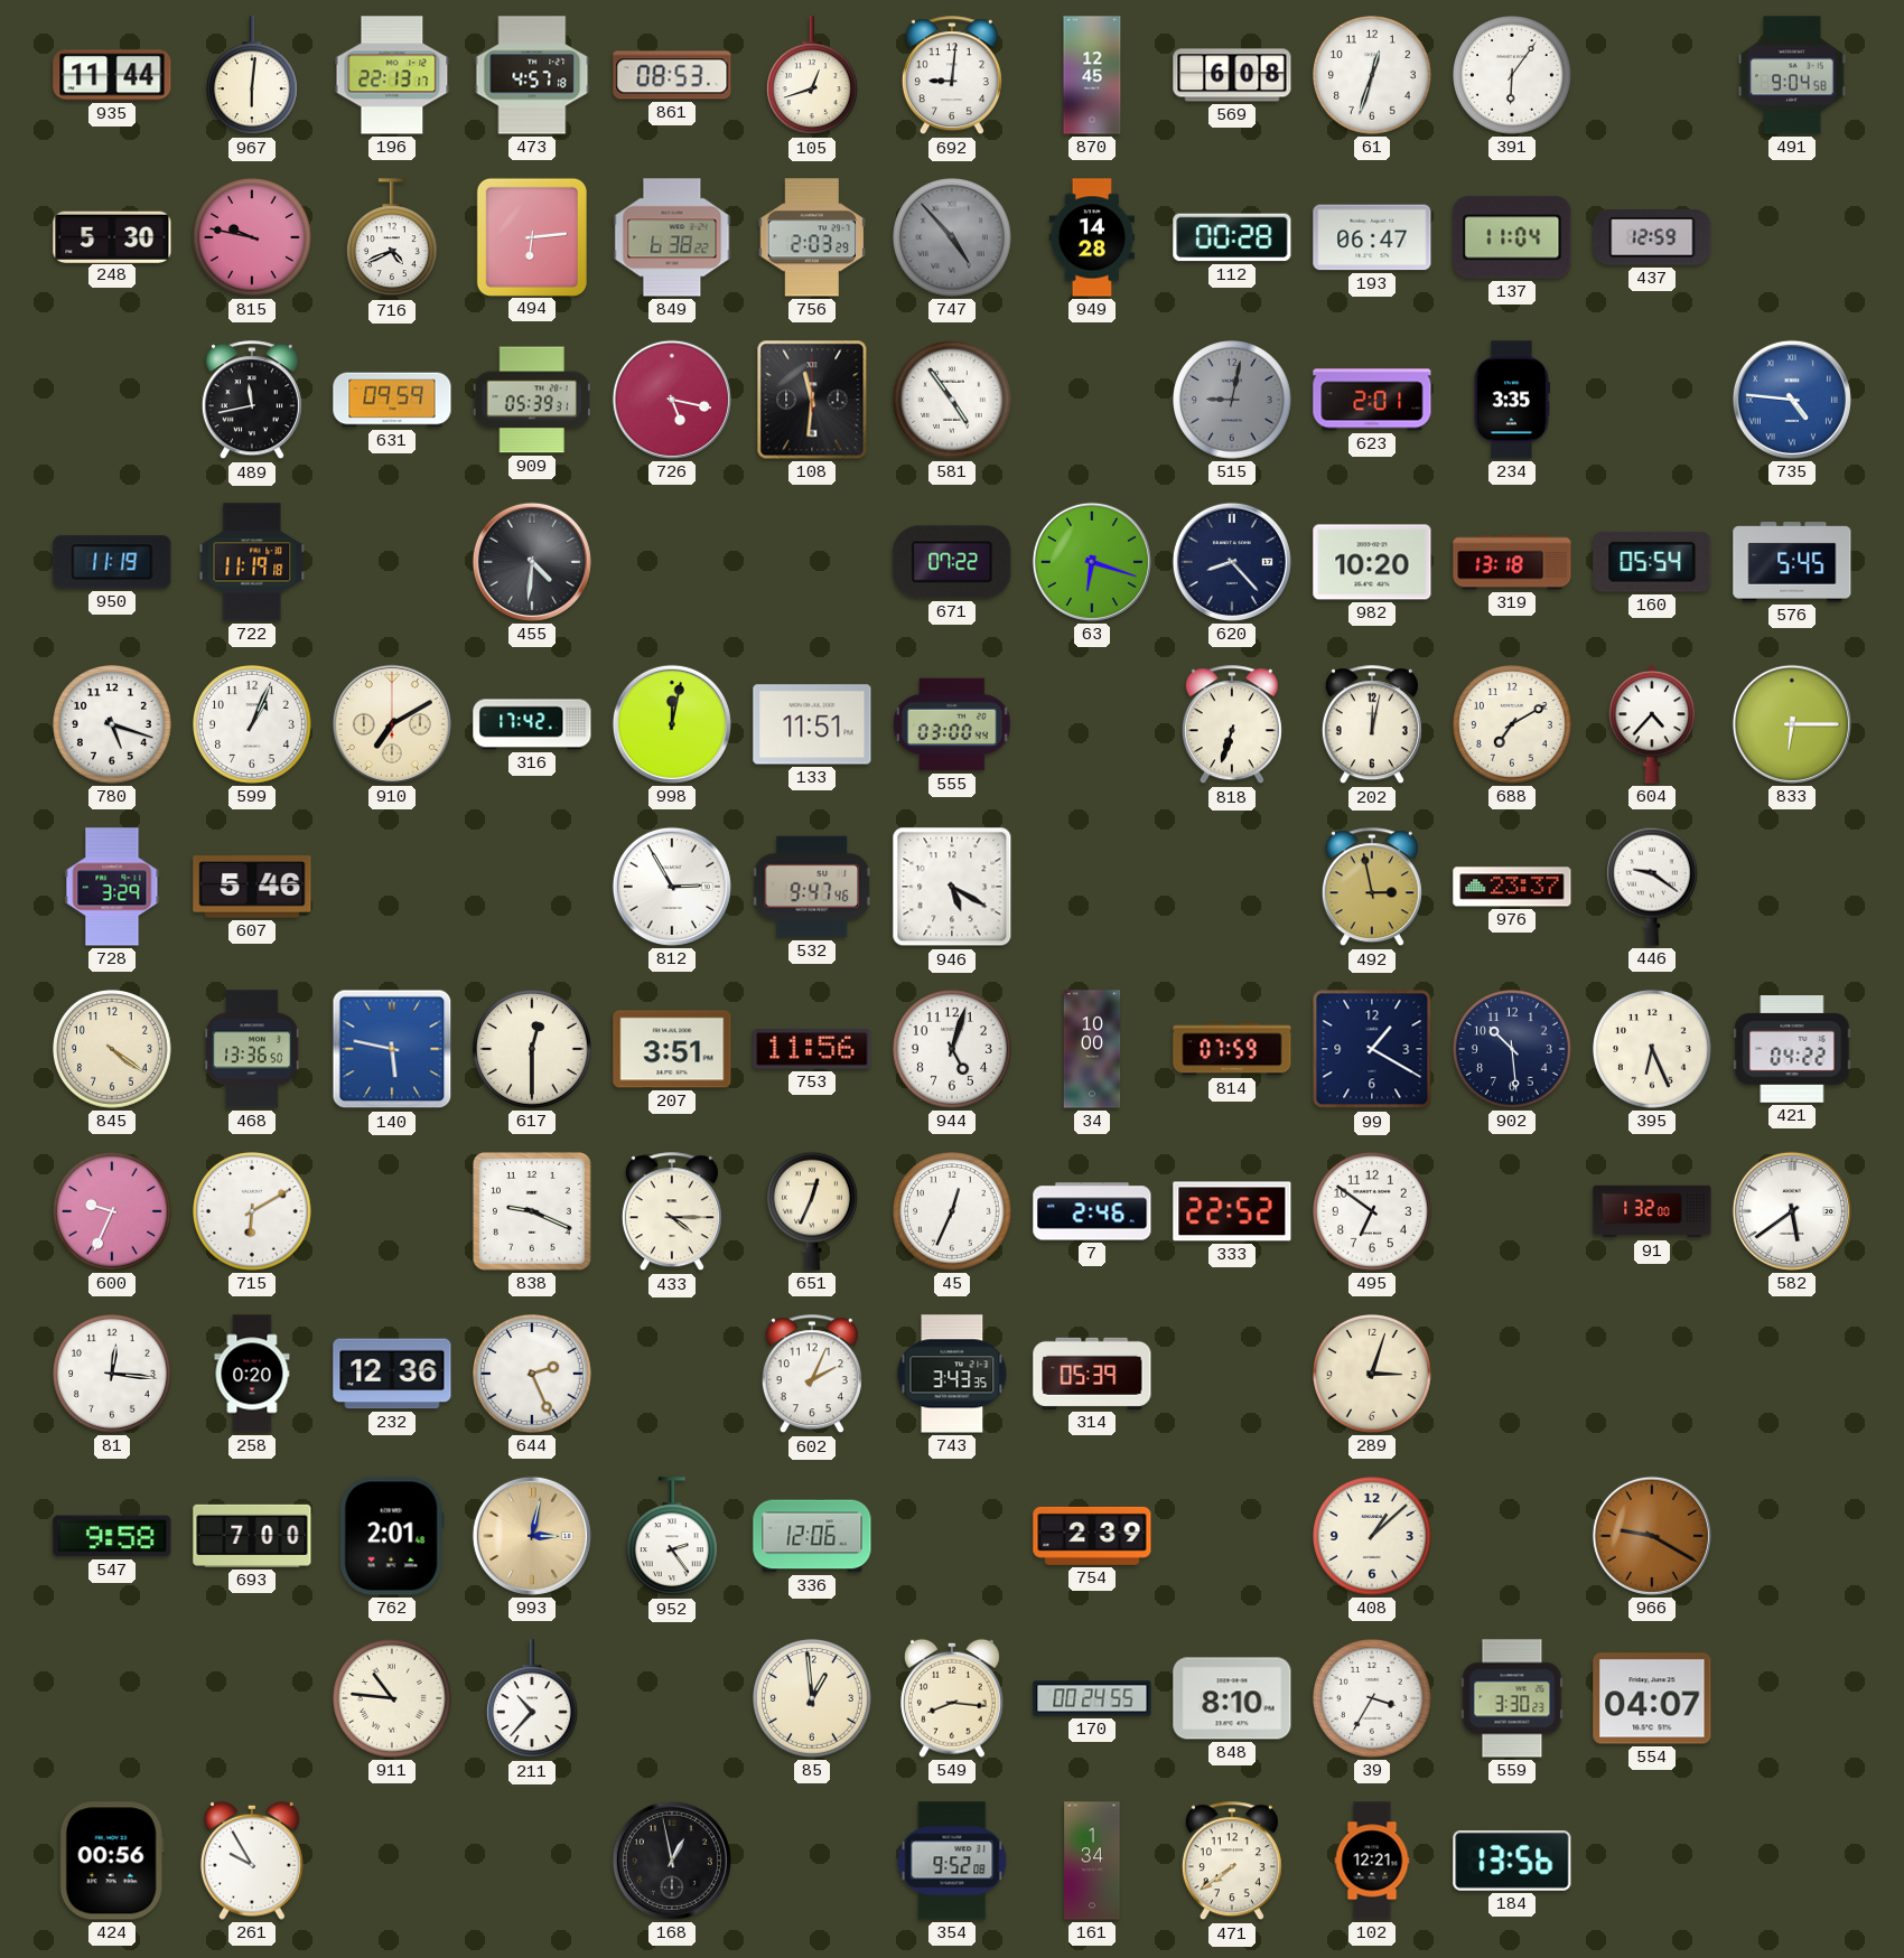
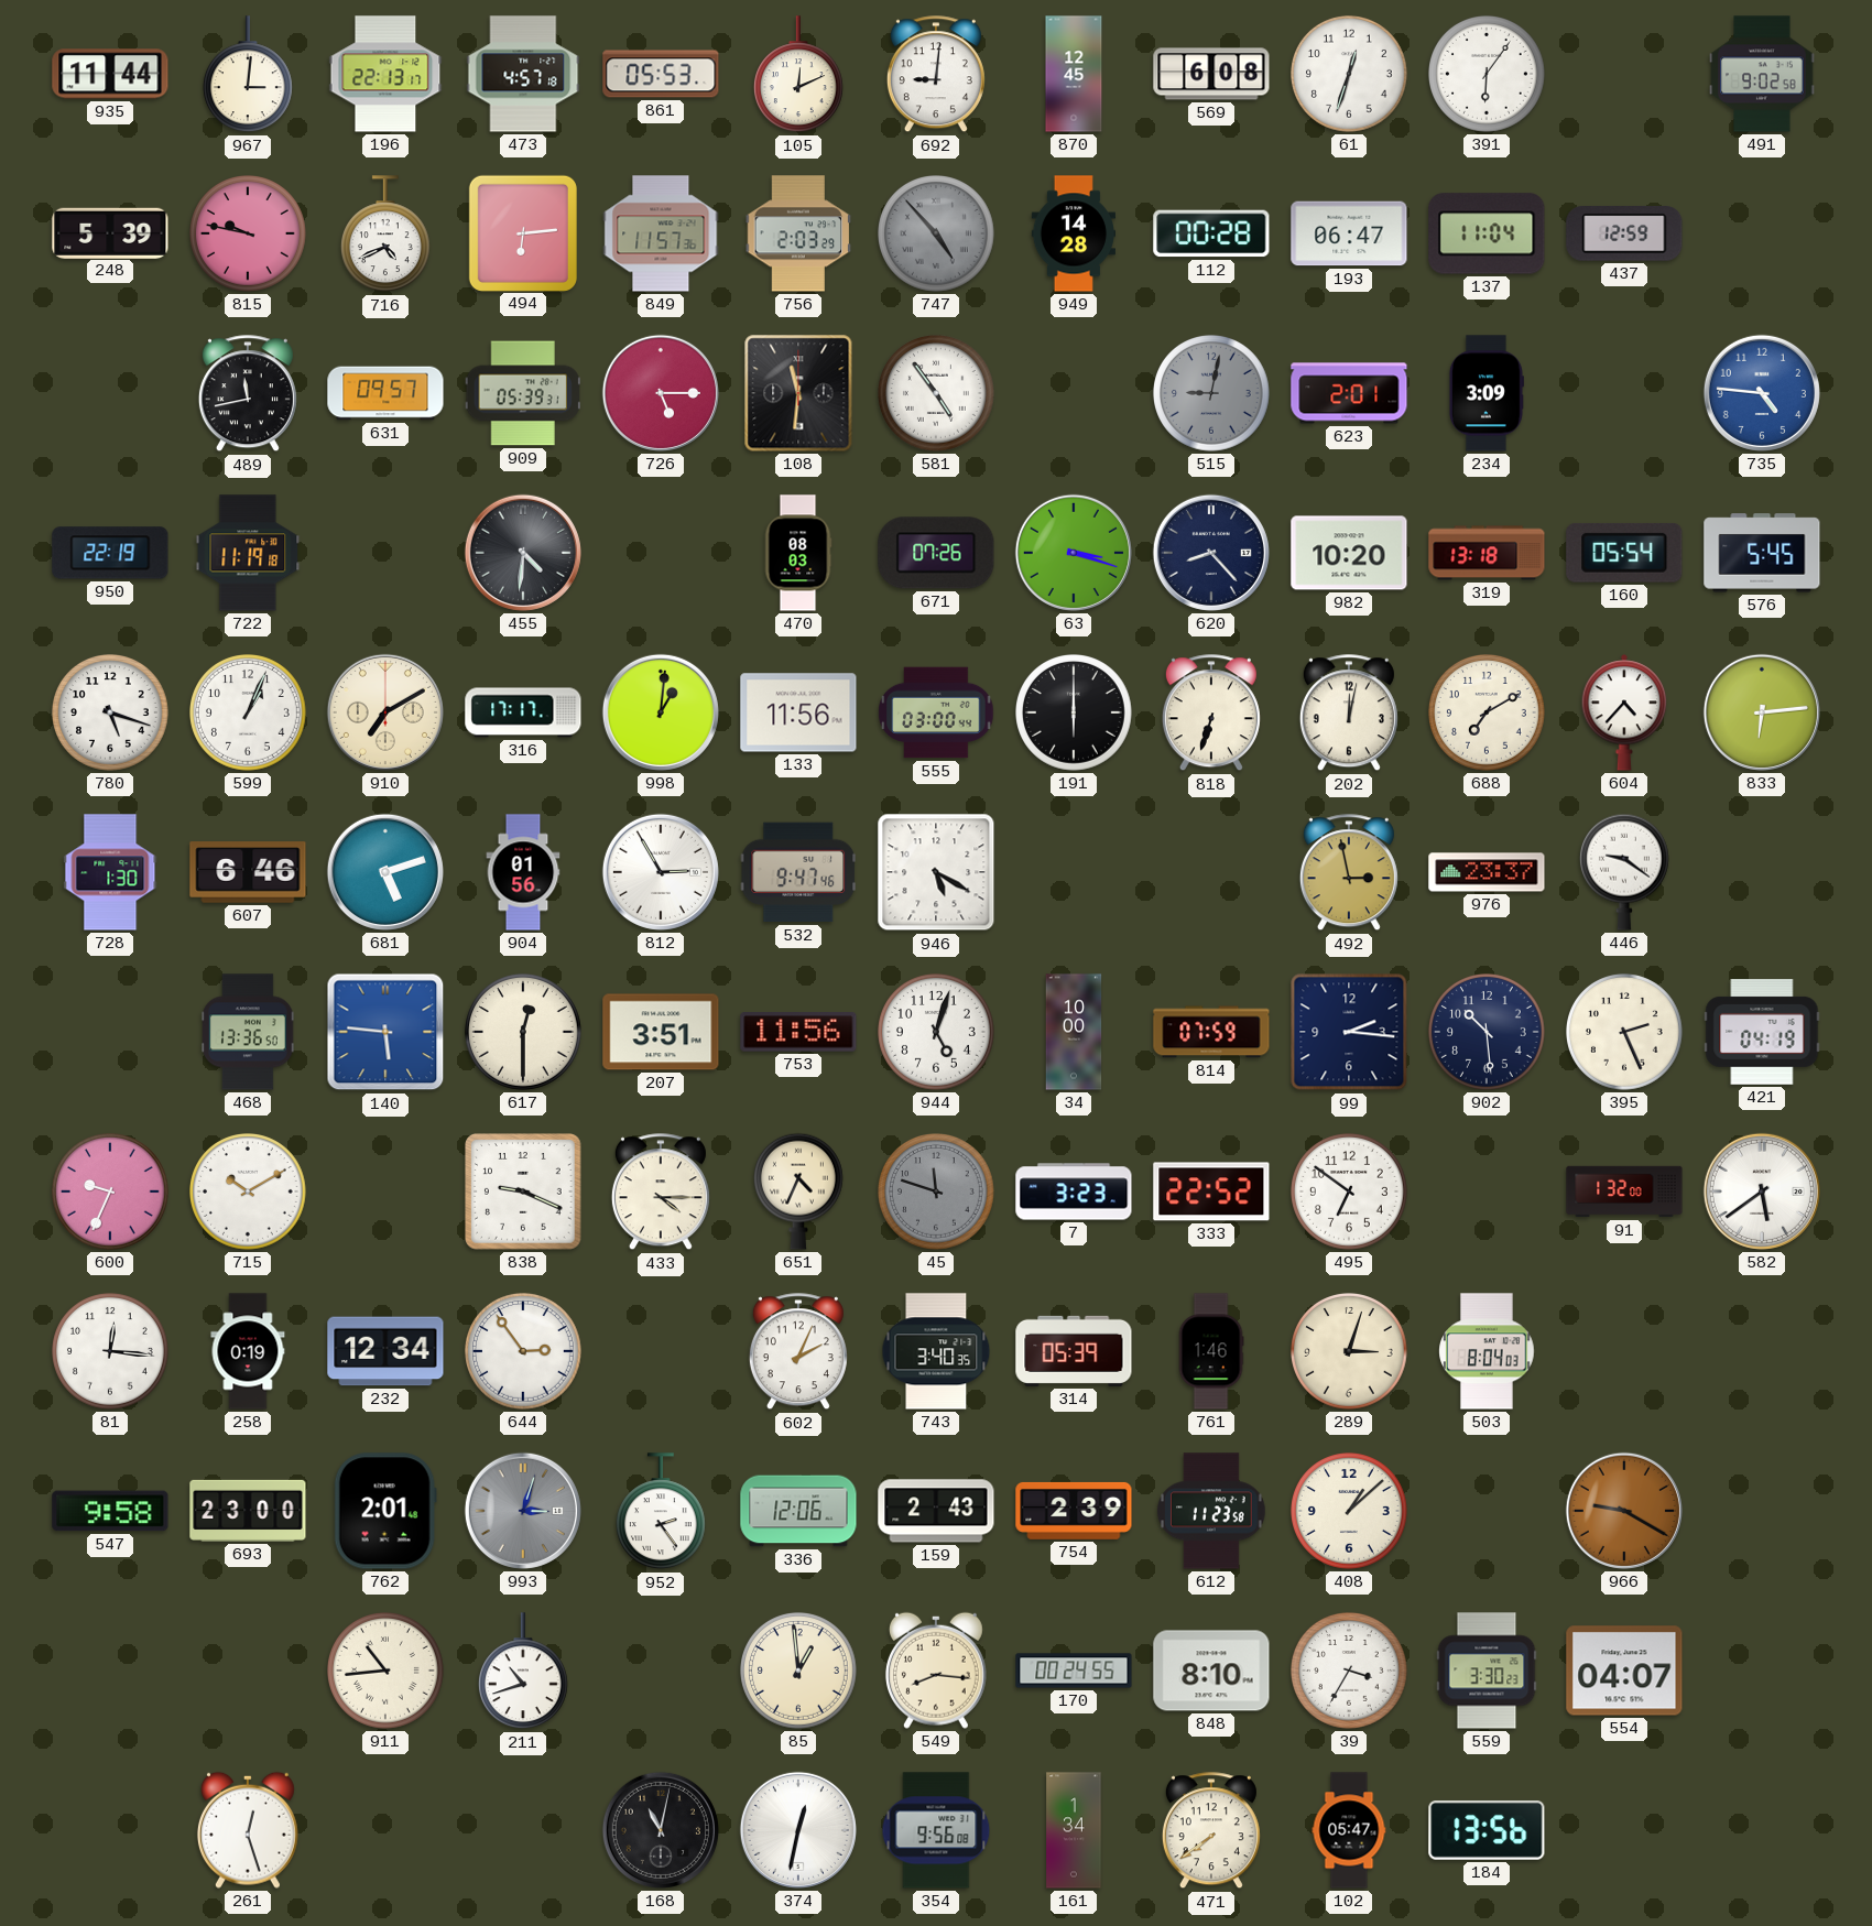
967: 6:01 -> 3:01
861: 08:53 -> 05:53
105: 12:42 -> 12:11
491: 9:04 -> 9:02
248: 5:30 -> 5:39
849: 6:38 -> 11:57
631: 09:59 -> 09:57
726: 5:17 -> 5:15
234: 3:35 -> 3:09
735 numerals: Roman -> Arabic
950: 11:19 -> 22:19
470: none -> 08:03
671: 07:22 -> 07:26
63: 6:18 -> 3:18
316: 17:42 -> 17:17
998: 12:02 -> 1:01
133: 11:51 -> 11:56
191: none -> 6:00
833: 6:15 -> 6:14
728: 3:29 -> 1:30
607: 5:46 -> 6:46
681: none -> 5:12
904: none -> 01:56
845: 4:21 -> none
140: 5:47 -> 5:46
99: 1:20 -> 2:16
395: 6:26 -> 2:26
421: 04:22 -> 04:19
715: 6:10 -> 10:10
651: 12:34 -> 4:34
45: 12:34 -> 11:48
45 dial: white -> grey
7: 2:46 -> 3:23
258: 0:20 -> 0:19
232: 12:36 -> 12:34
644: 2:26 -> 2:54
743: 3:43 -> 3:40
761: none -> 1:46
503: none -> 8:04
693: 7:00 -> 23:00
993: 3:02 -> 3:03
993 dial: champagne -> grey
159: none -> 2:43
612: none -> 11:23
911: 10:46 -> 10:44
211: 10:37 -> 10:42
424: 00:56 -> none
261: 9:55 -> 12:27
168: 12:58 -> 11:02
374: none -> 12:32
354: 9:52 -> 9:56
102: 12:21 -> 05:47
